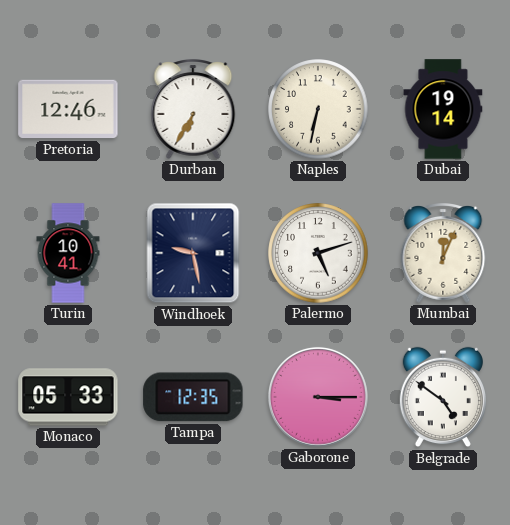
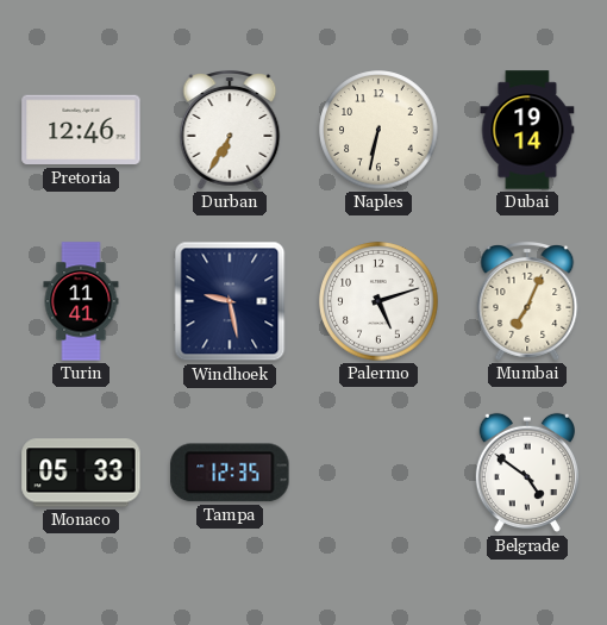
Turin: 10:41 -> 11:41
Mumbai: 12:04 -> 7:04
Gaborone: 3:15 -> none
